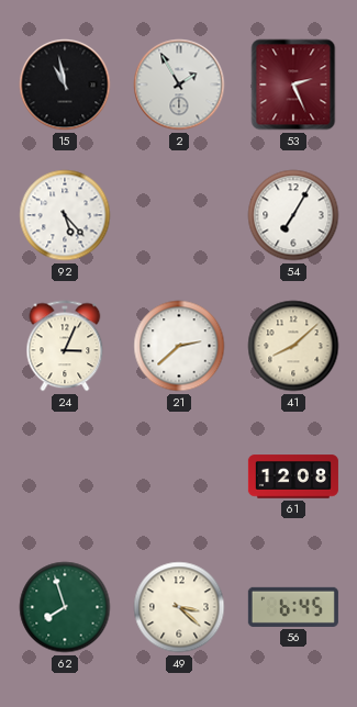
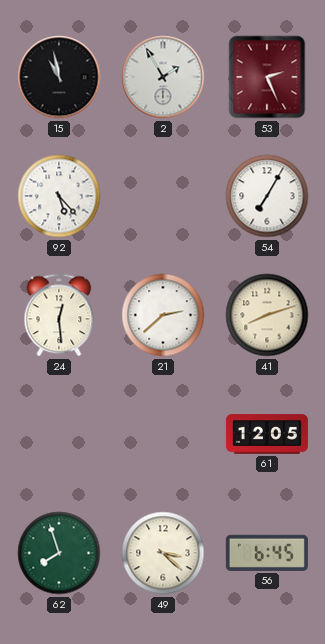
24: 3:04 -> 12:29
41: 8:08 -> 8:12
61: 12:08 -> 12:05
